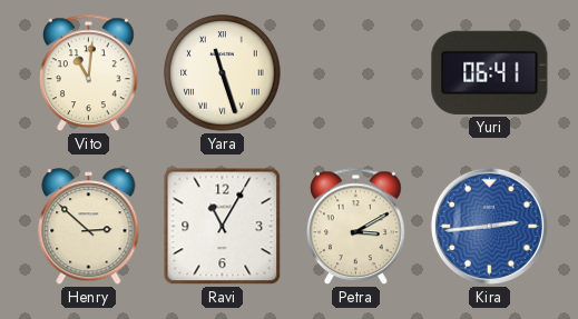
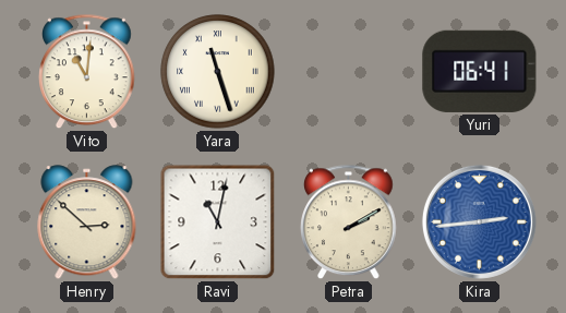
Ravi: 11:05 -> 11:02
Petra: 3:10 -> 2:10
